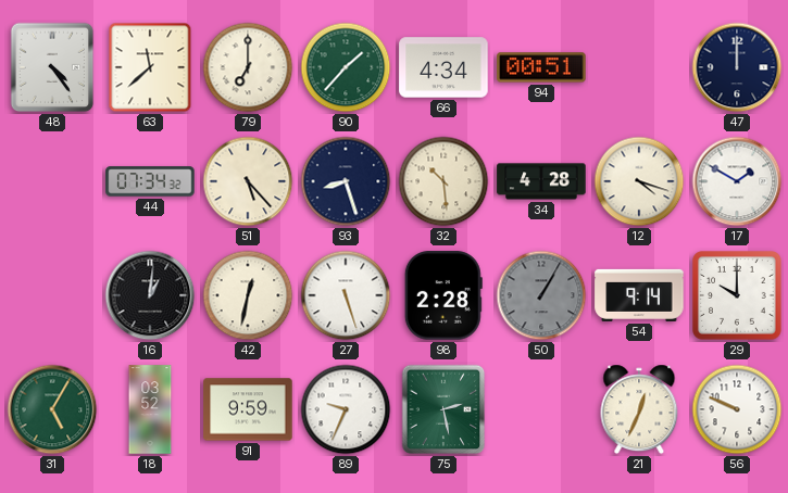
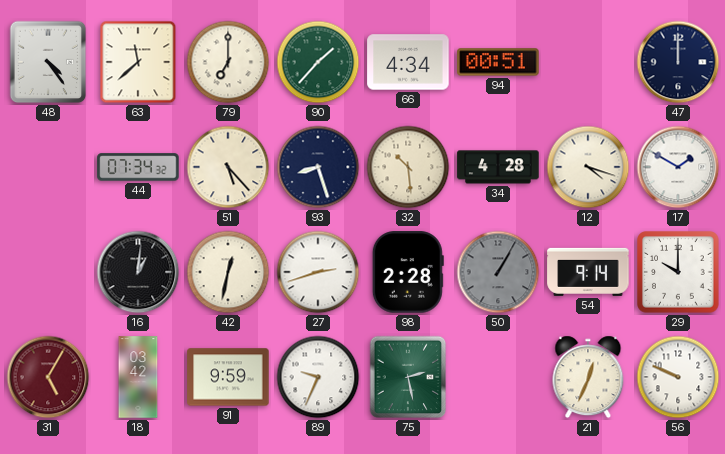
27: 5:27 -> 2:42
31 dial: green -> burgundy
18: 03:52 -> 03:42
